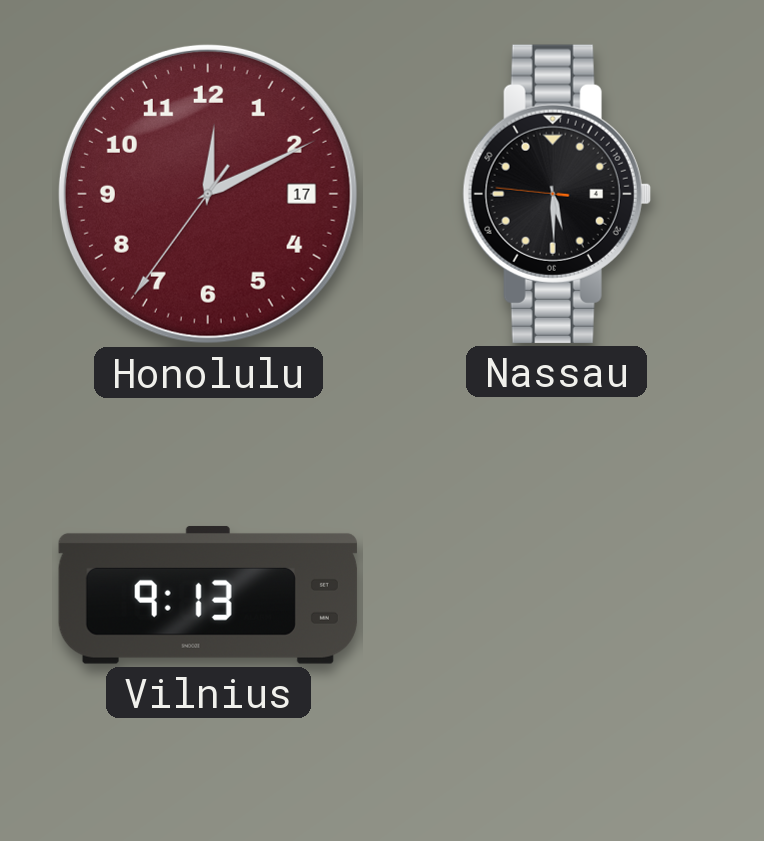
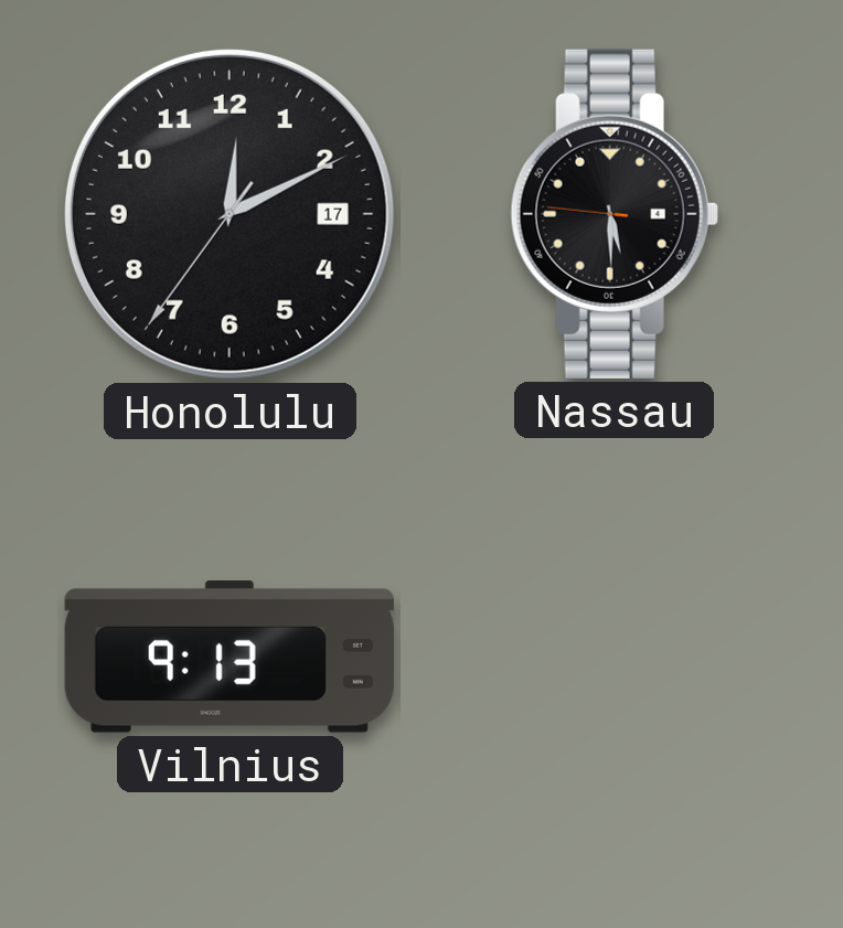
Honolulu dial: burgundy -> black
